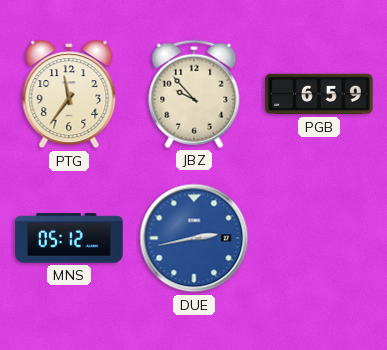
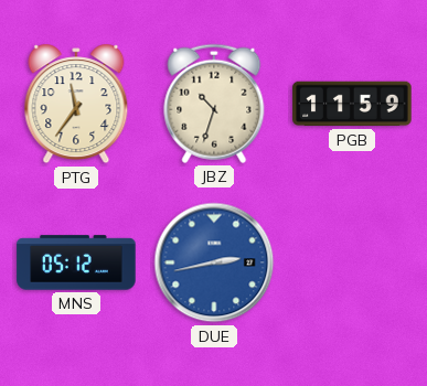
JBZ: 9:53 -> 10:33
PGB: 6:59 -> 11:59
